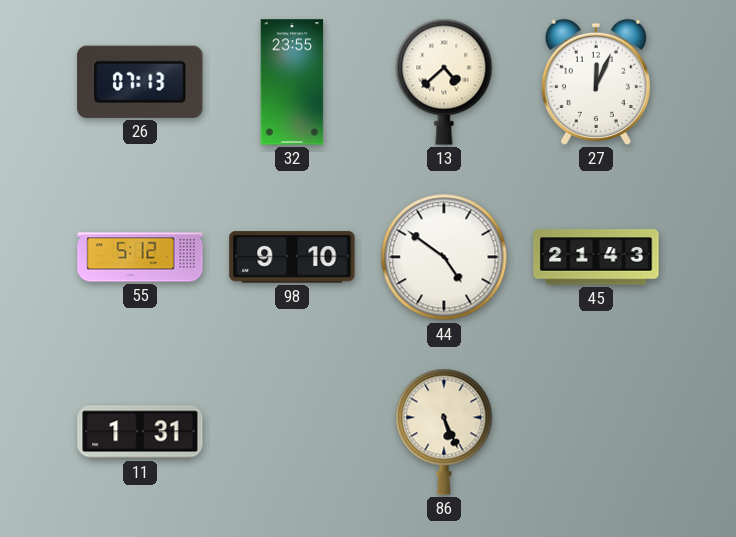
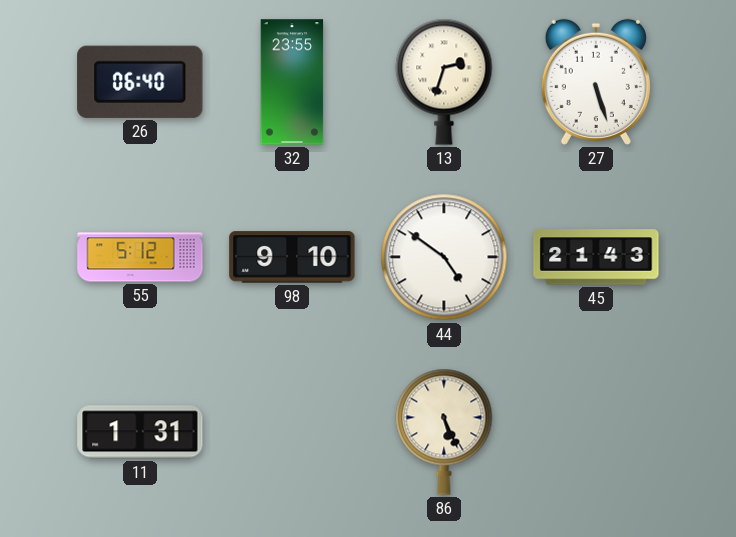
26: 07:13 -> 06:40
13: 4:38 -> 2:33
27: 12:04 -> 5:27
